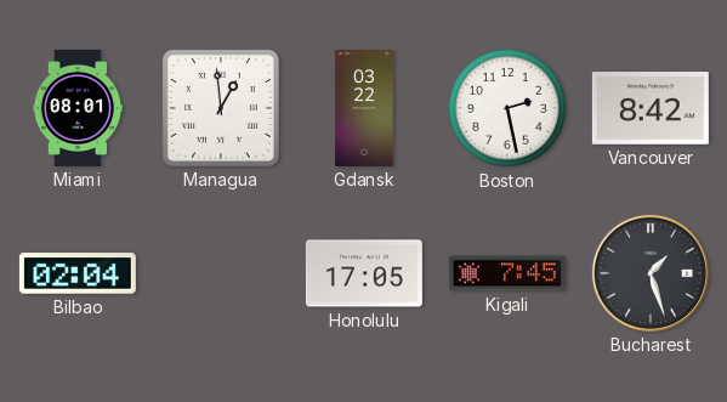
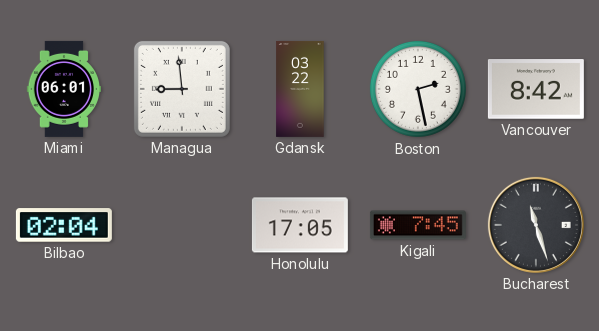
Miami: 08:01 -> 06:01
Managua: 12:59 -> 8:59
Bucharest: 1:27 -> 11:27
